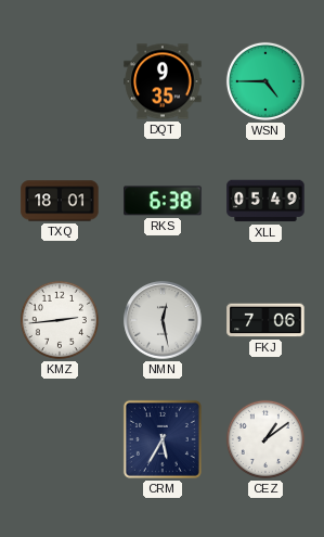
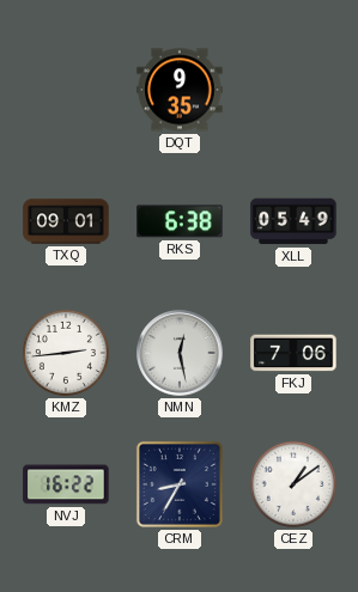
WSN: 4:45 -> none
TXQ: 18:01 -> 09:01
NVJ: none -> 16:22
CRM: 5:35 -> 8:35
